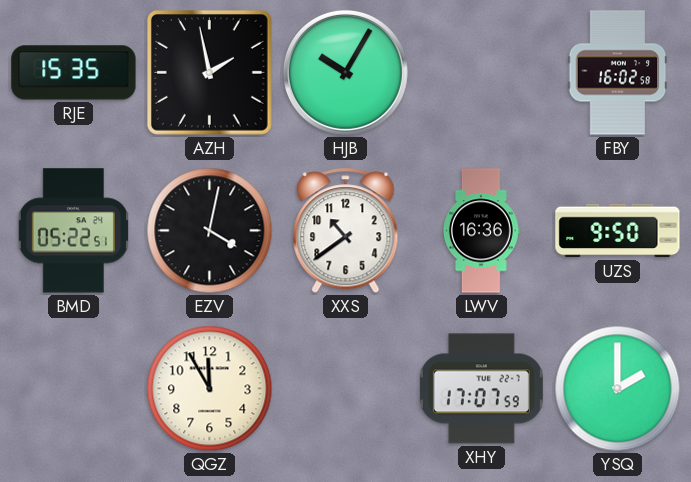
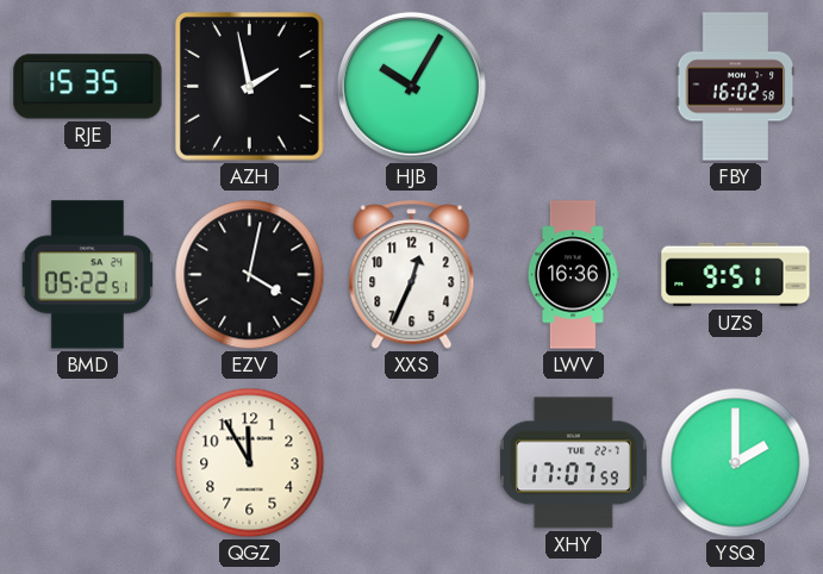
XXS: 10:39 -> 12:34
UZS: 9:50 -> 9:51
